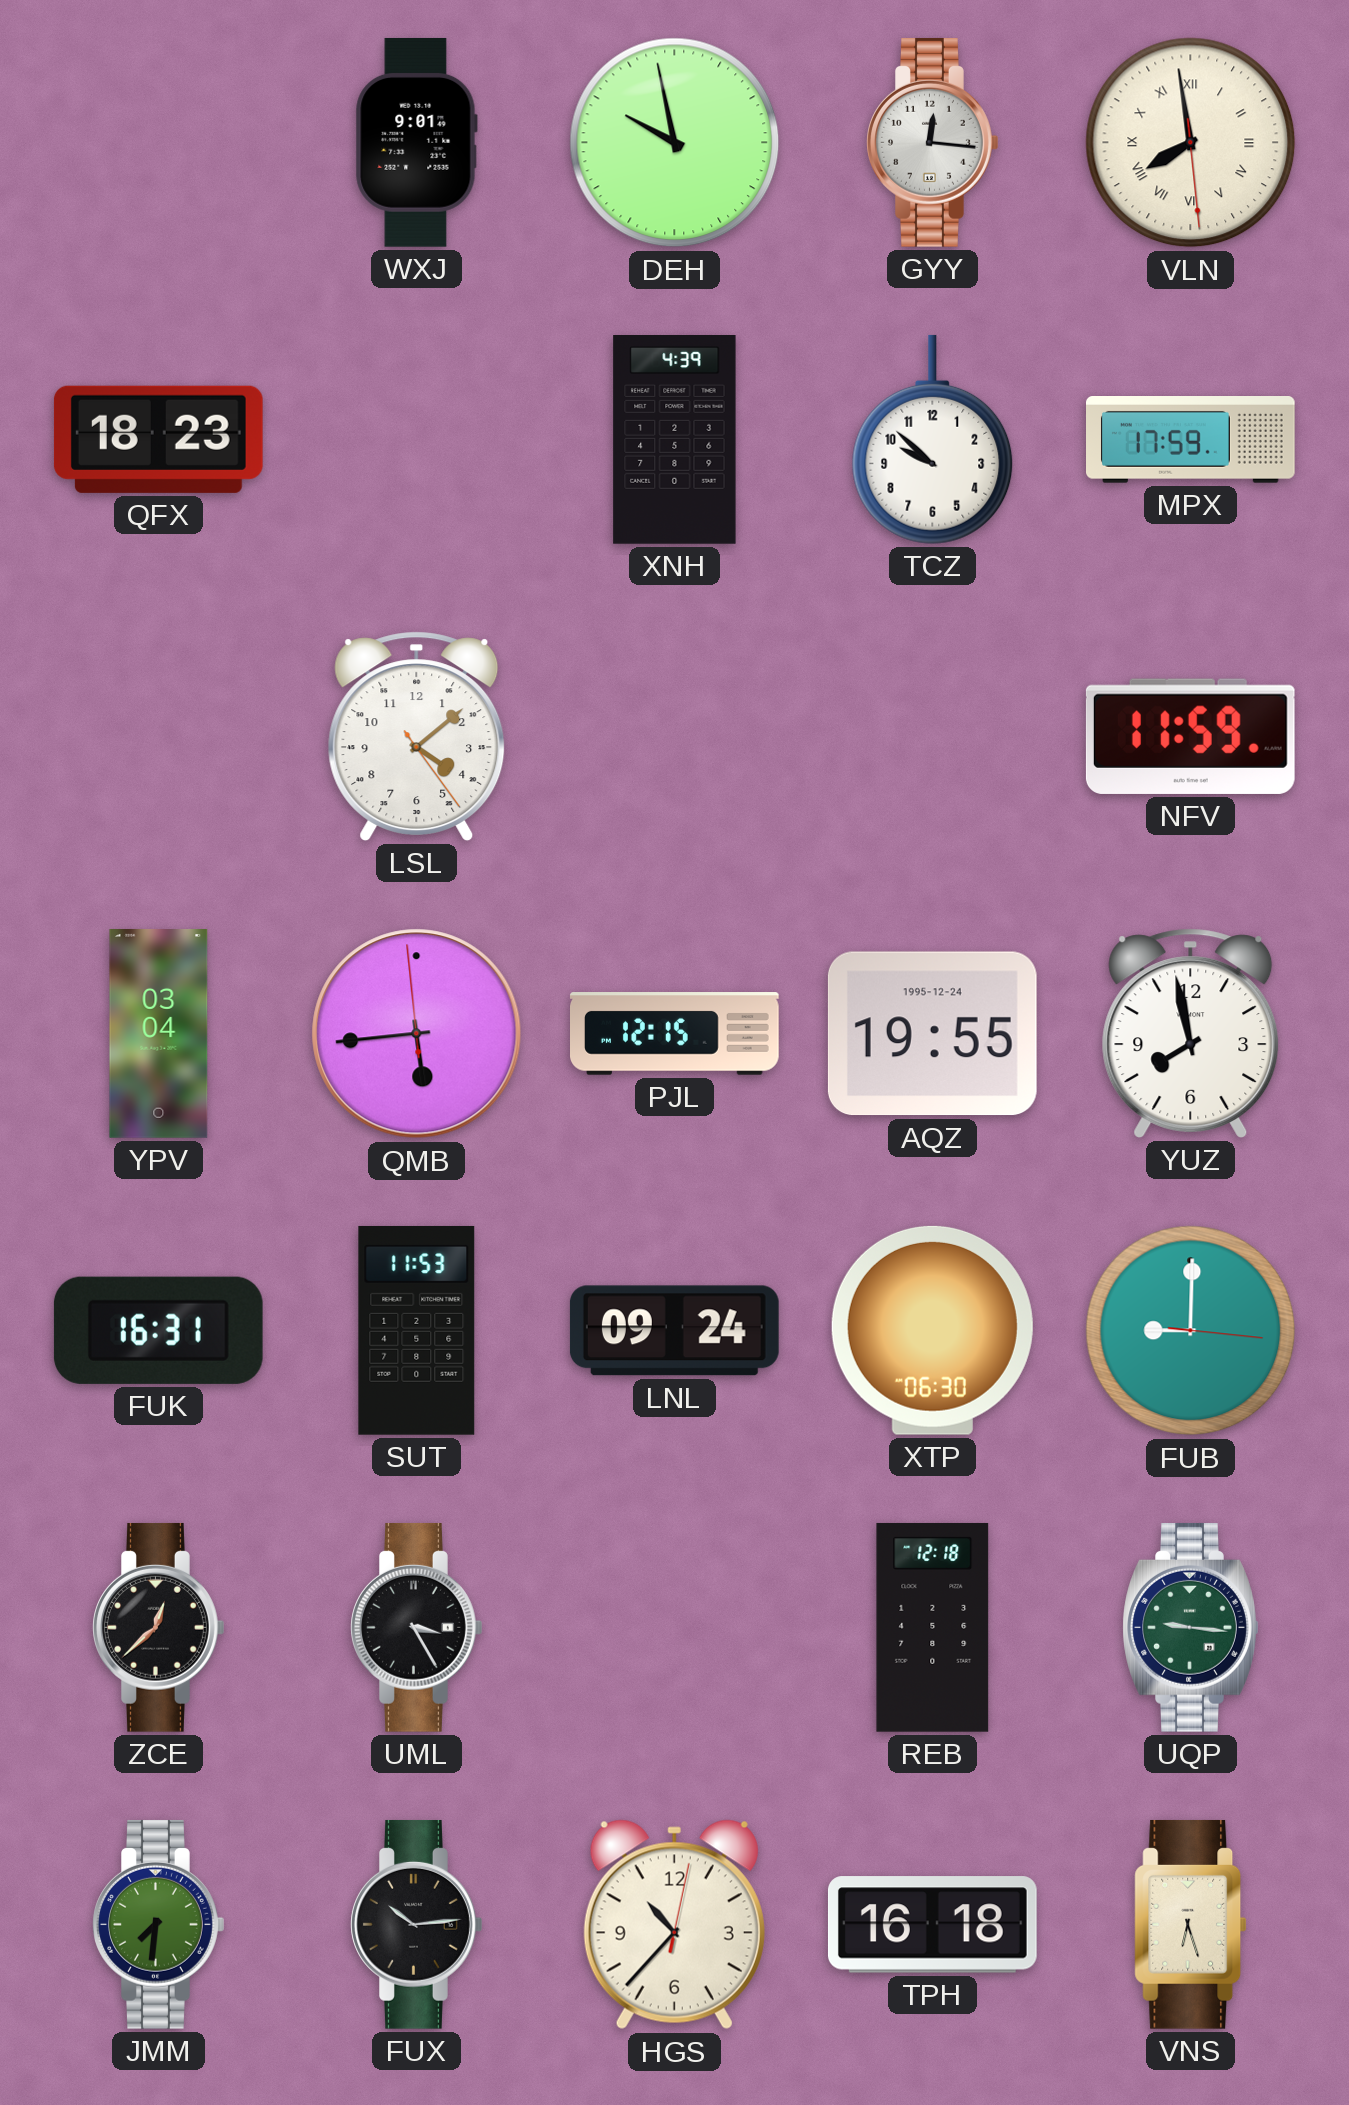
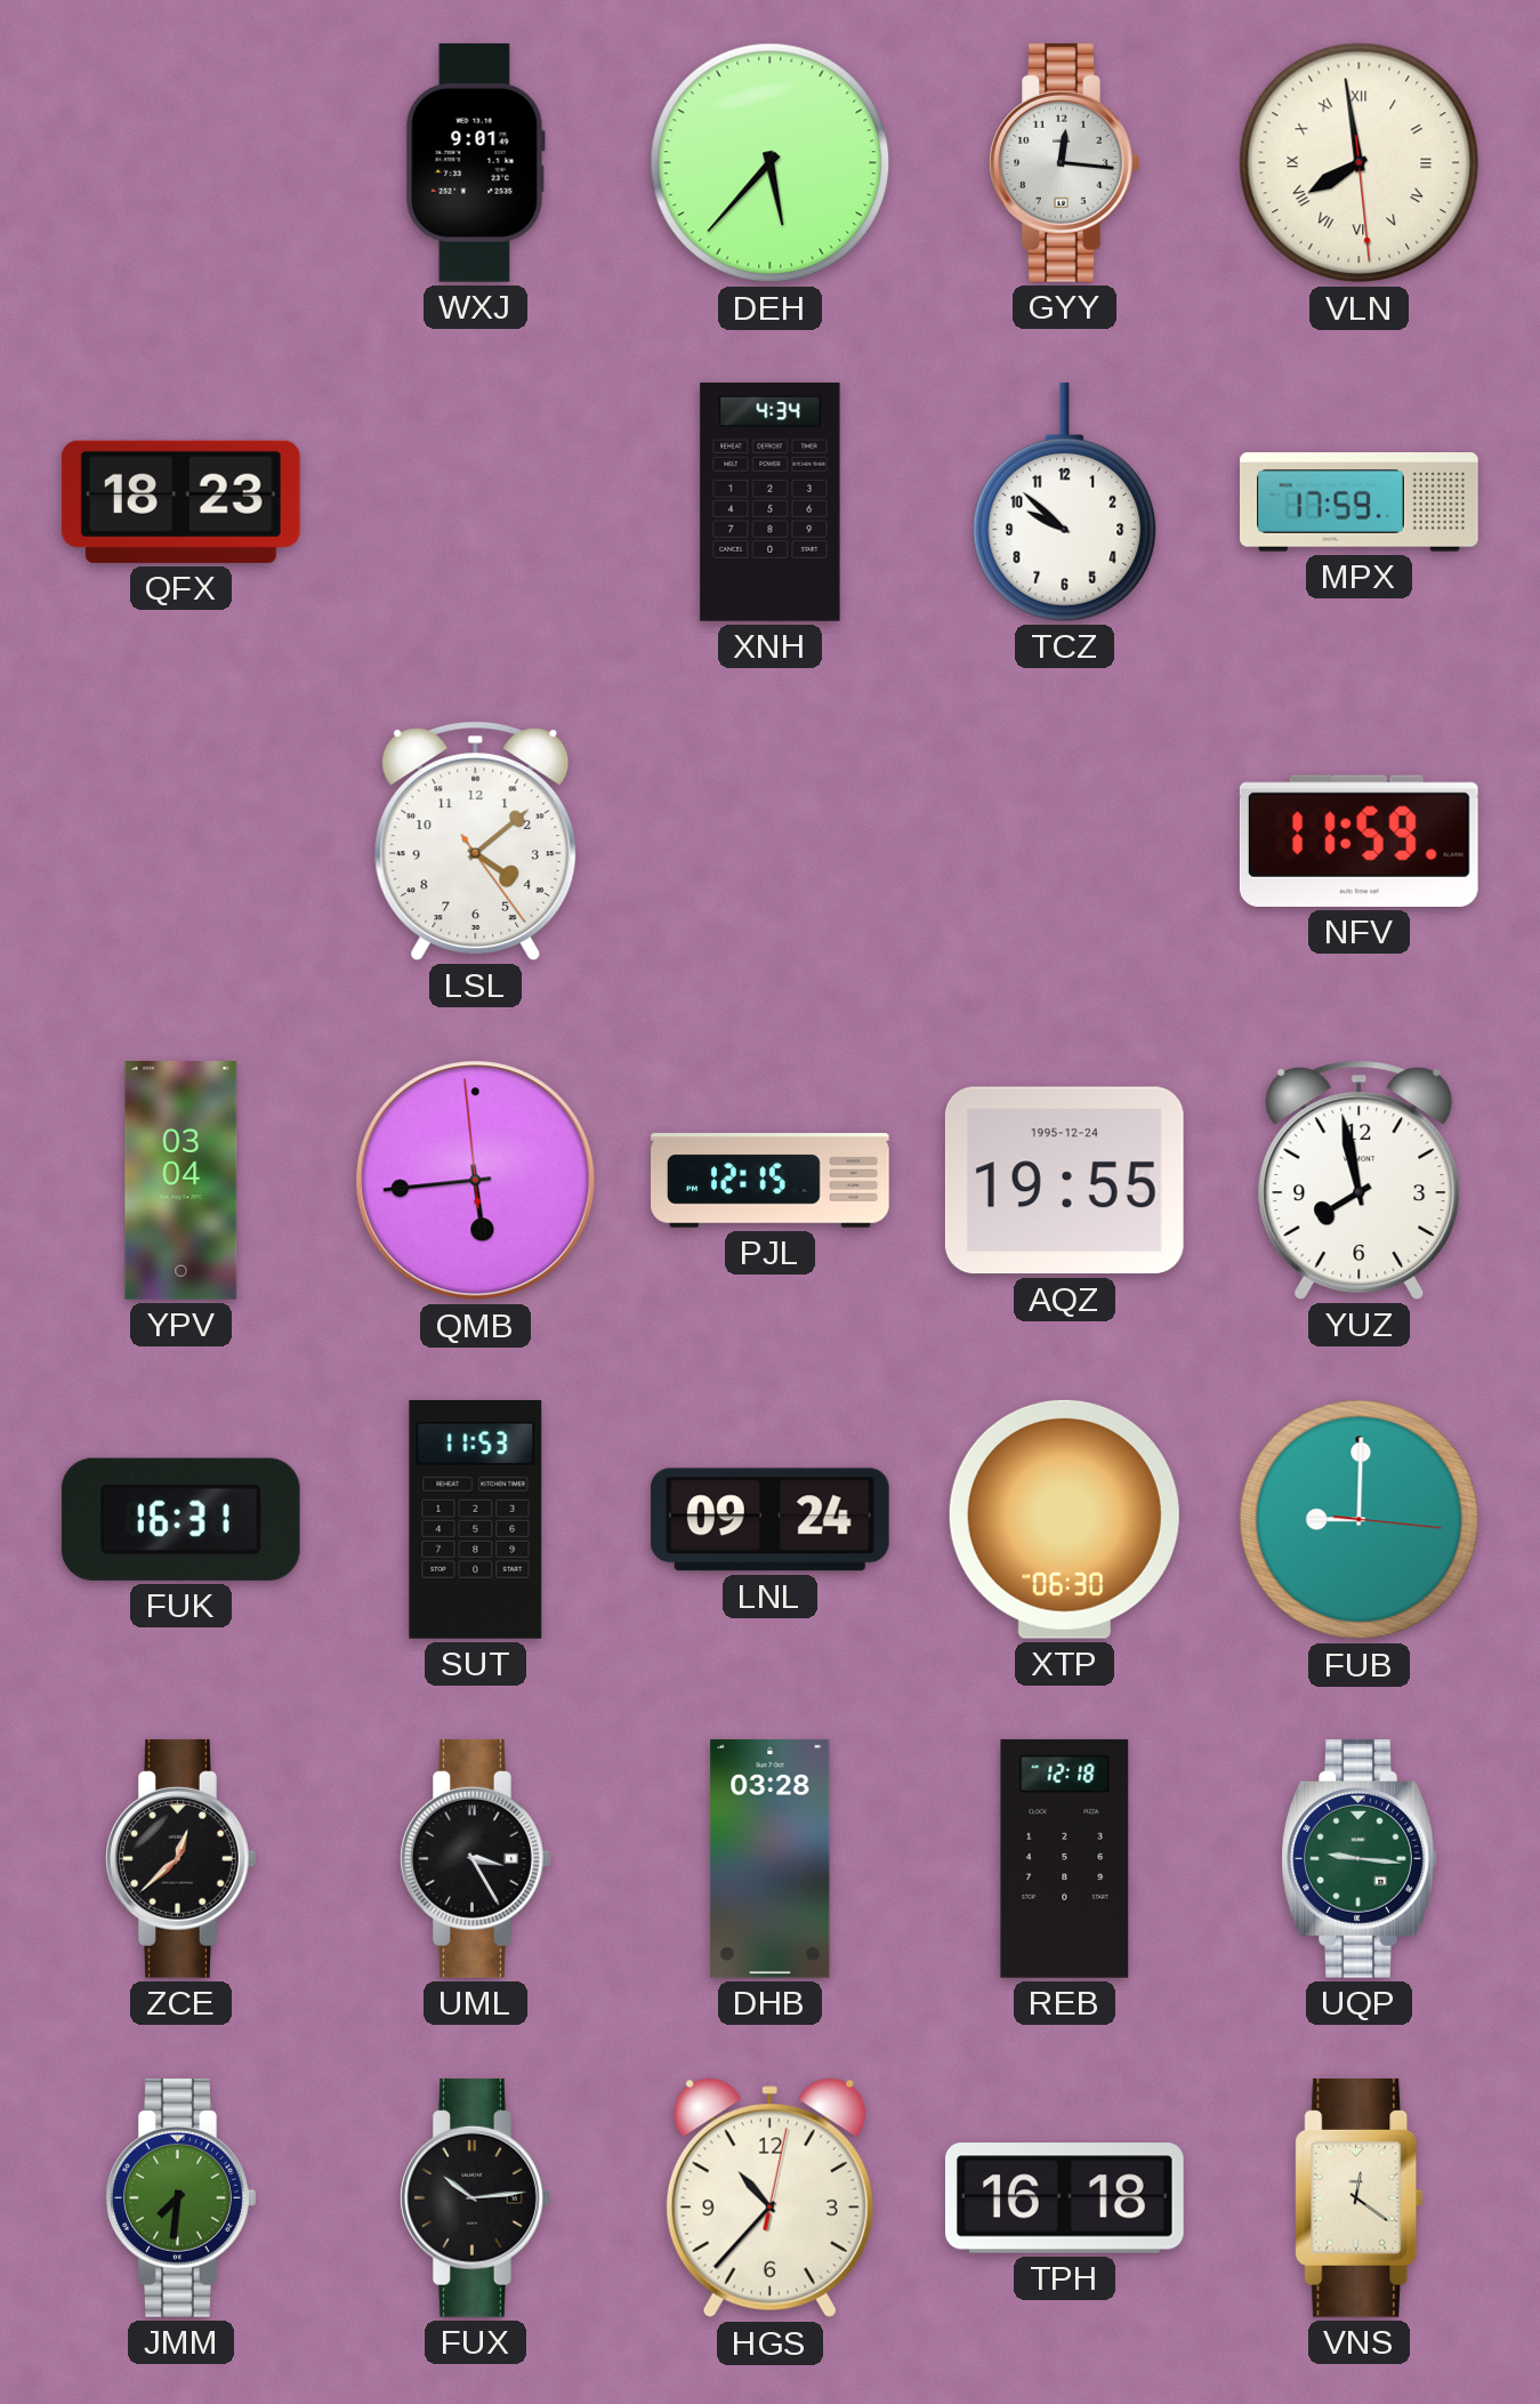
DEH: 9:58 -> 5:37
XNH: 4:39 -> 4:34
DHB: none -> 03:28
VNS: 6:27 -> 12:21
